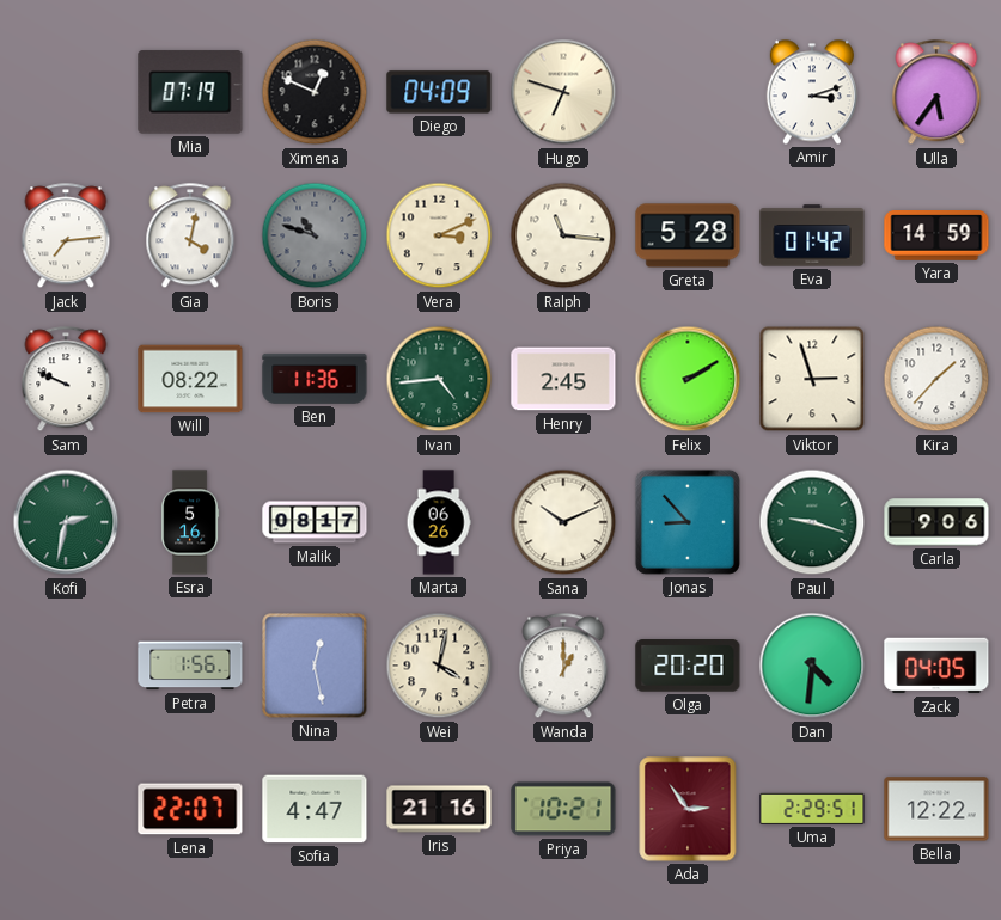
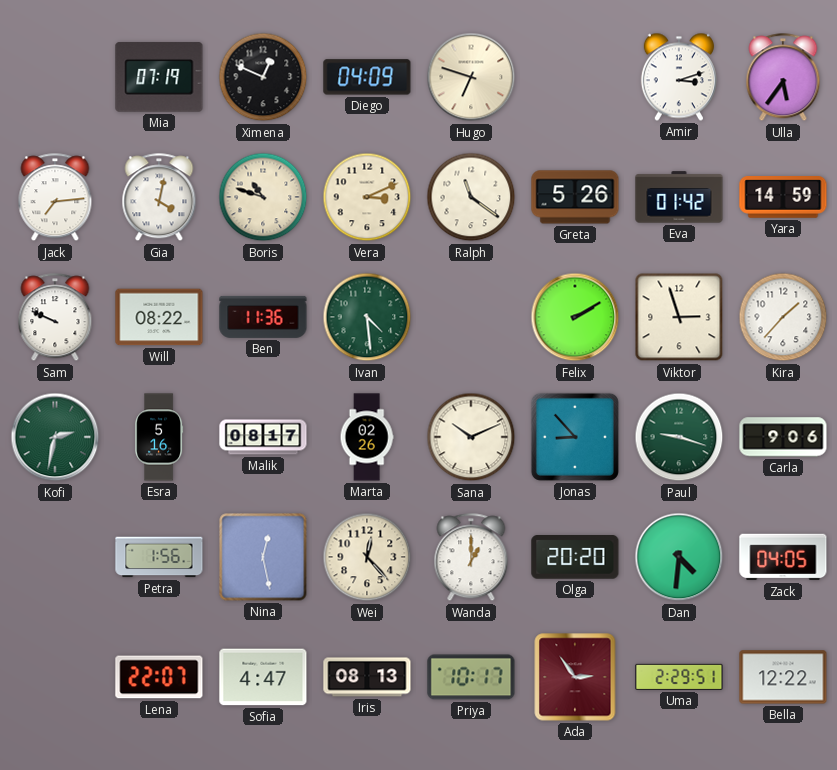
Boris dial: grey -> cream
Ralph: 11:16 -> 11:21
Greta: 5:28 -> 5:26
Ivan: 4:44 -> 4:29
Henry: 2:45 -> none
Marta: 06:26 -> 02:26
Wei: 4:02 -> 12:23
Iris: 21:16 -> 08:13
Priya: 10:21 -> 10:17
